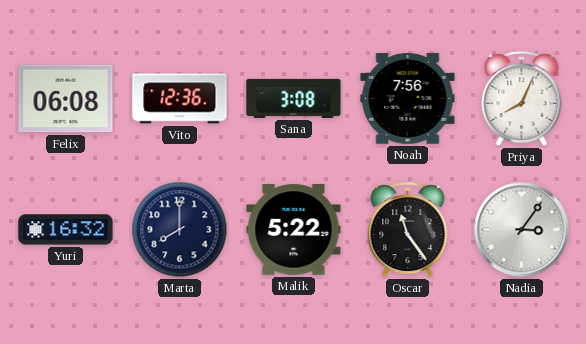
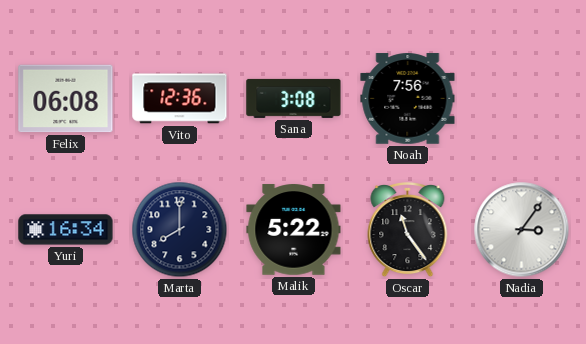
Priya: 8:04 -> none
Yuri: 16:32 -> 16:34
